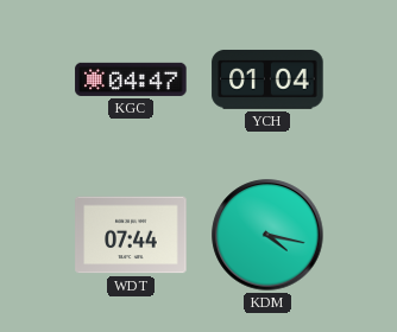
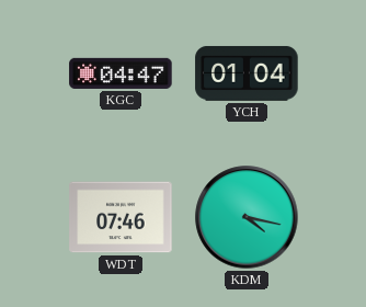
WDT: 07:44 -> 07:46
